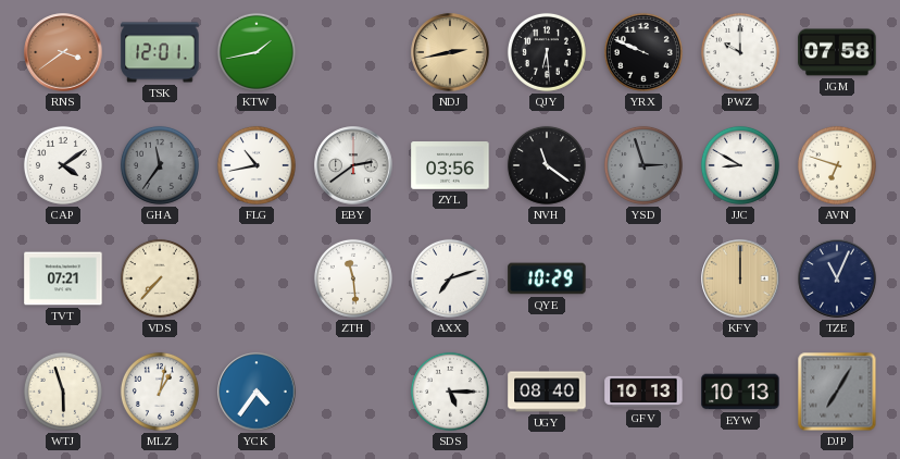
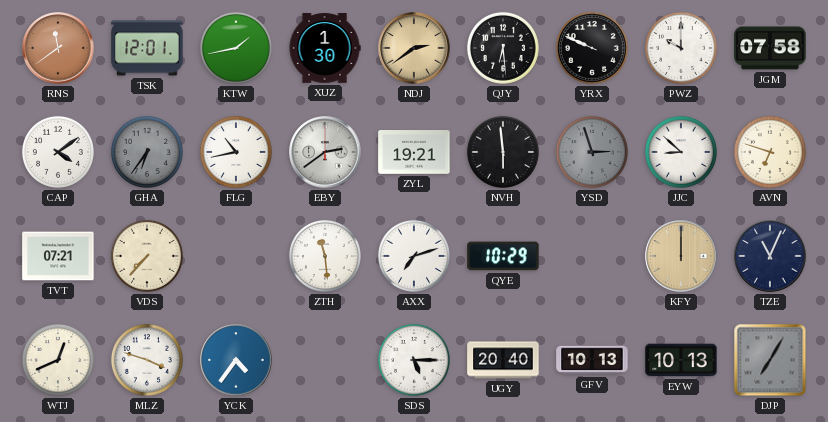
RNS: 3:39 -> 11:39
XUZ: none -> 1:30
NDJ: 2:43 -> 2:39
GHA: 11:36 -> 6:36
ZYL: 03:56 -> 19:21
NVH: 11:21 -> 5:59
JJC: 8:50 -> 8:52
WTJ: 5:57 -> 12:41
MLZ: 1:02 -> 3:48
UGY: 08:40 -> 20:40
